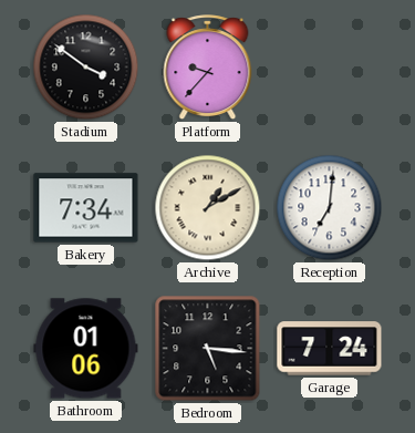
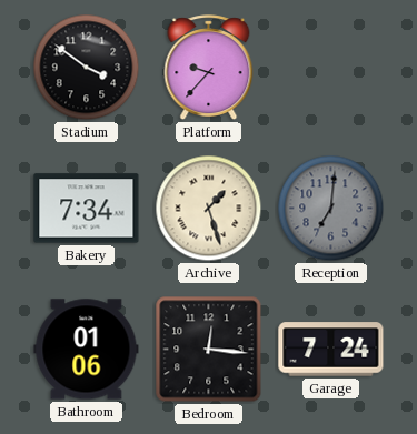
Archive: 1:10 -> 1:27
Reception dial: white -> grey
Bedroom: 5:16 -> 12:16
